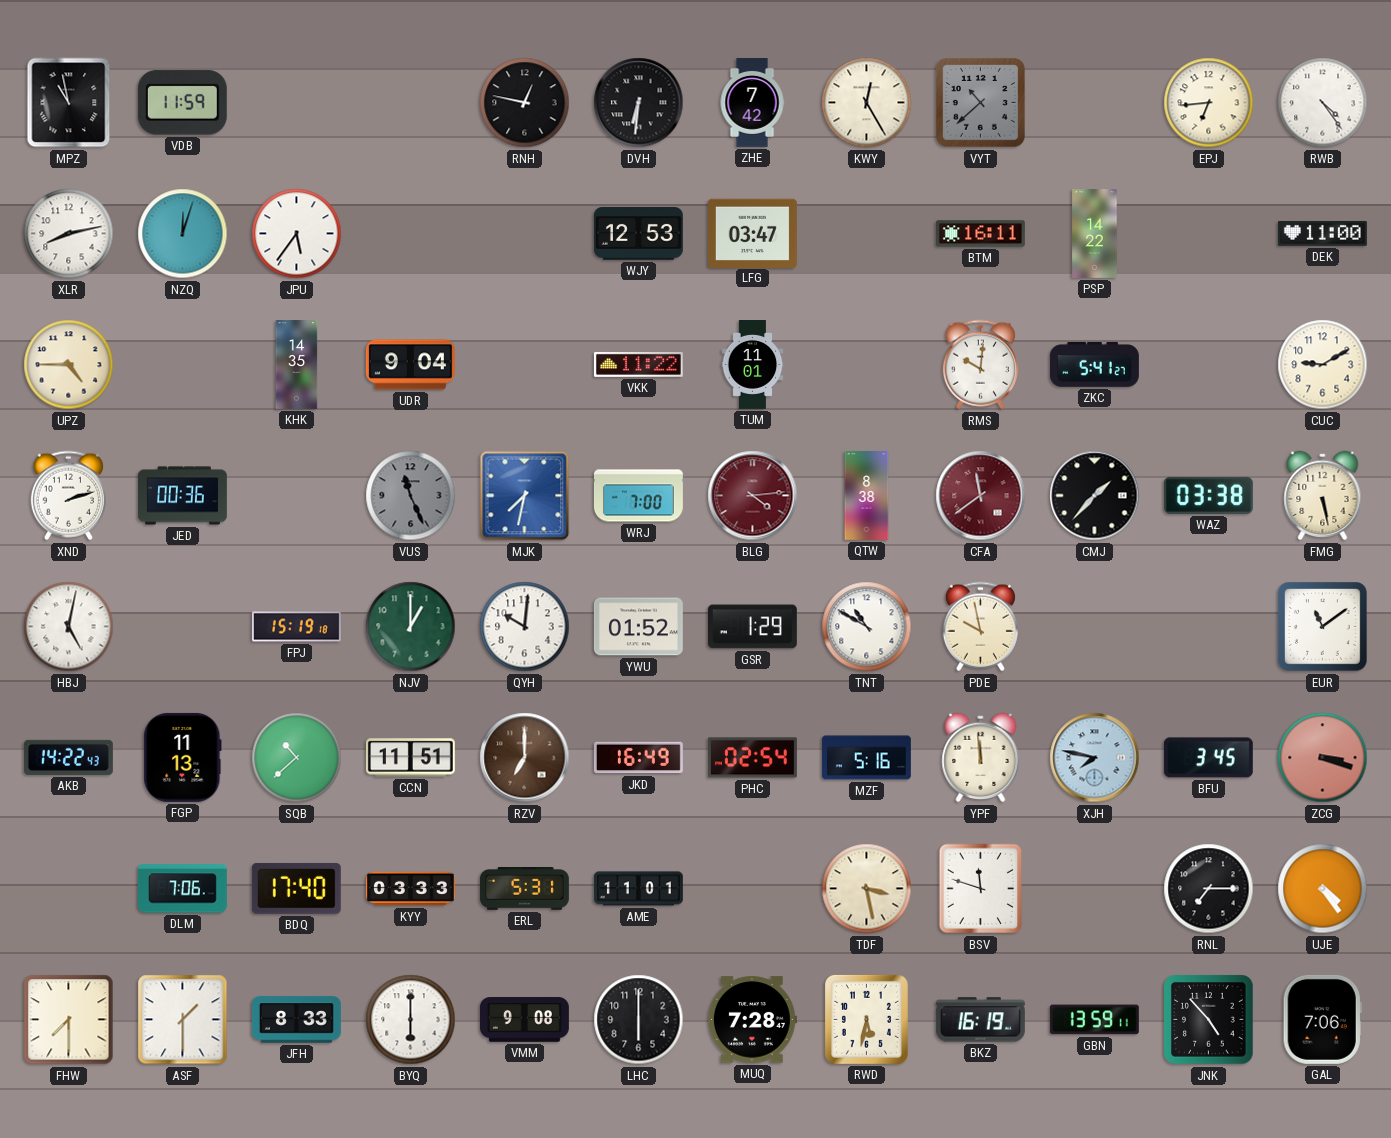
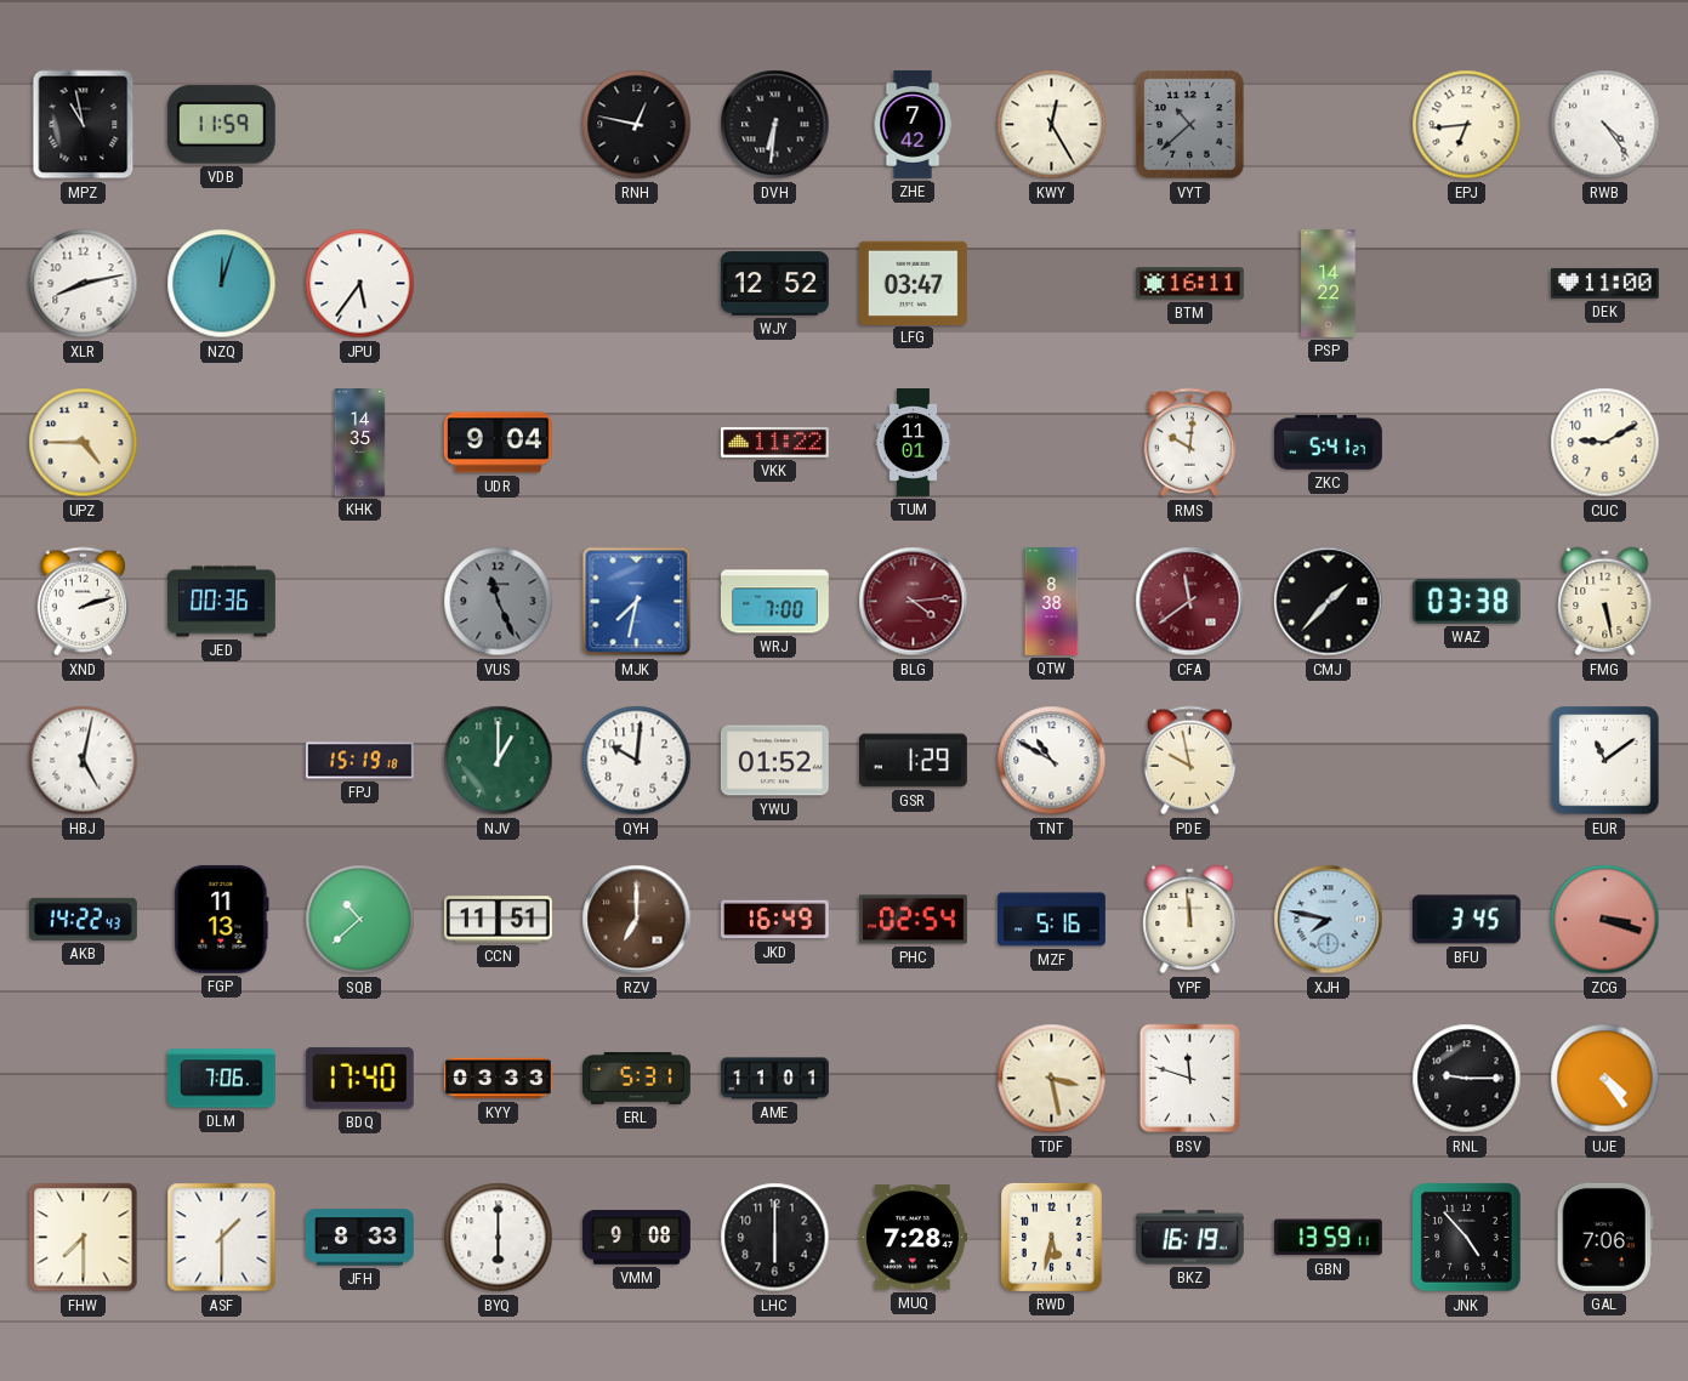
WJY: 12:53 -> 12:52
RNL: 7:15 -> 9:15
